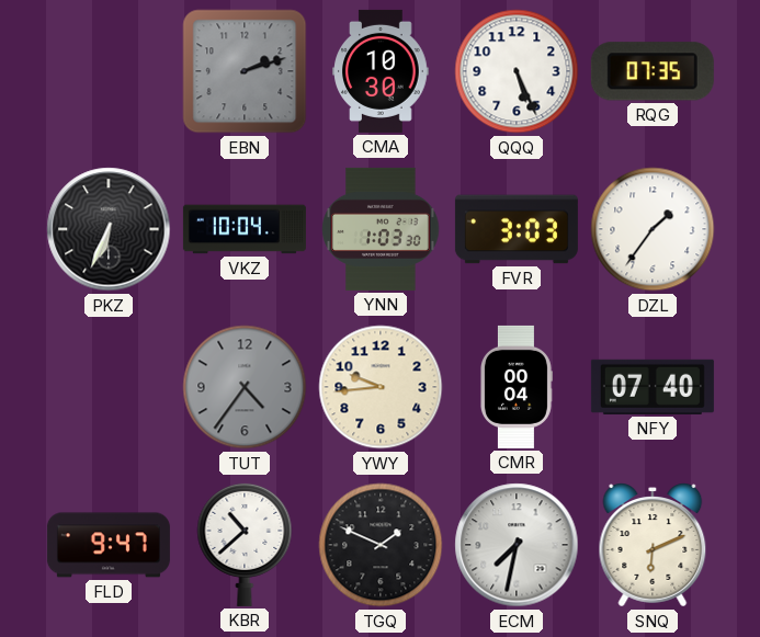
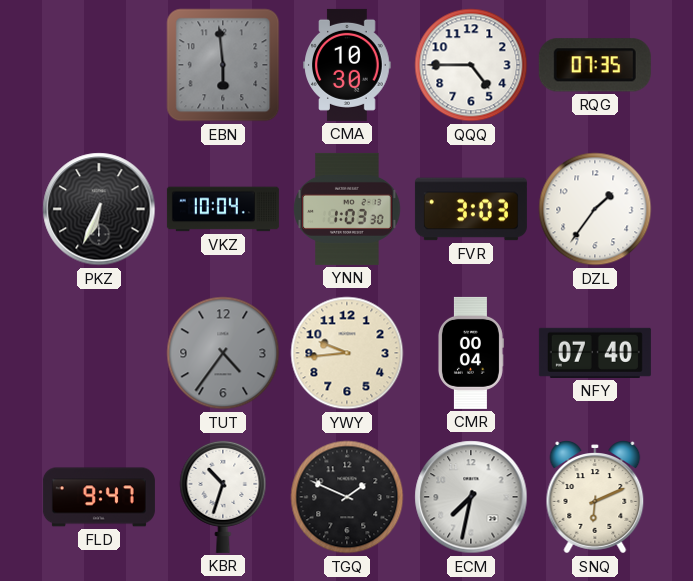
EBN: 2:12 -> 5:59
QQQ: 5:26 -> 4:45
KBR: 10:38 -> 10:33
